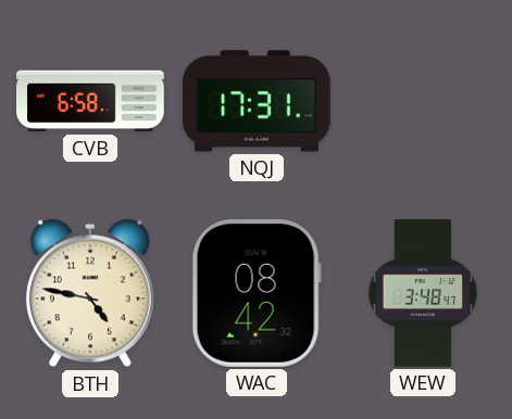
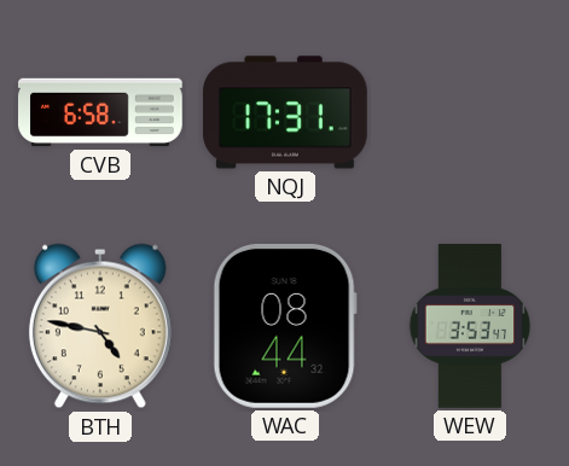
WAC: 08:42 -> 08:44
WEW: 3:48 -> 3:53
